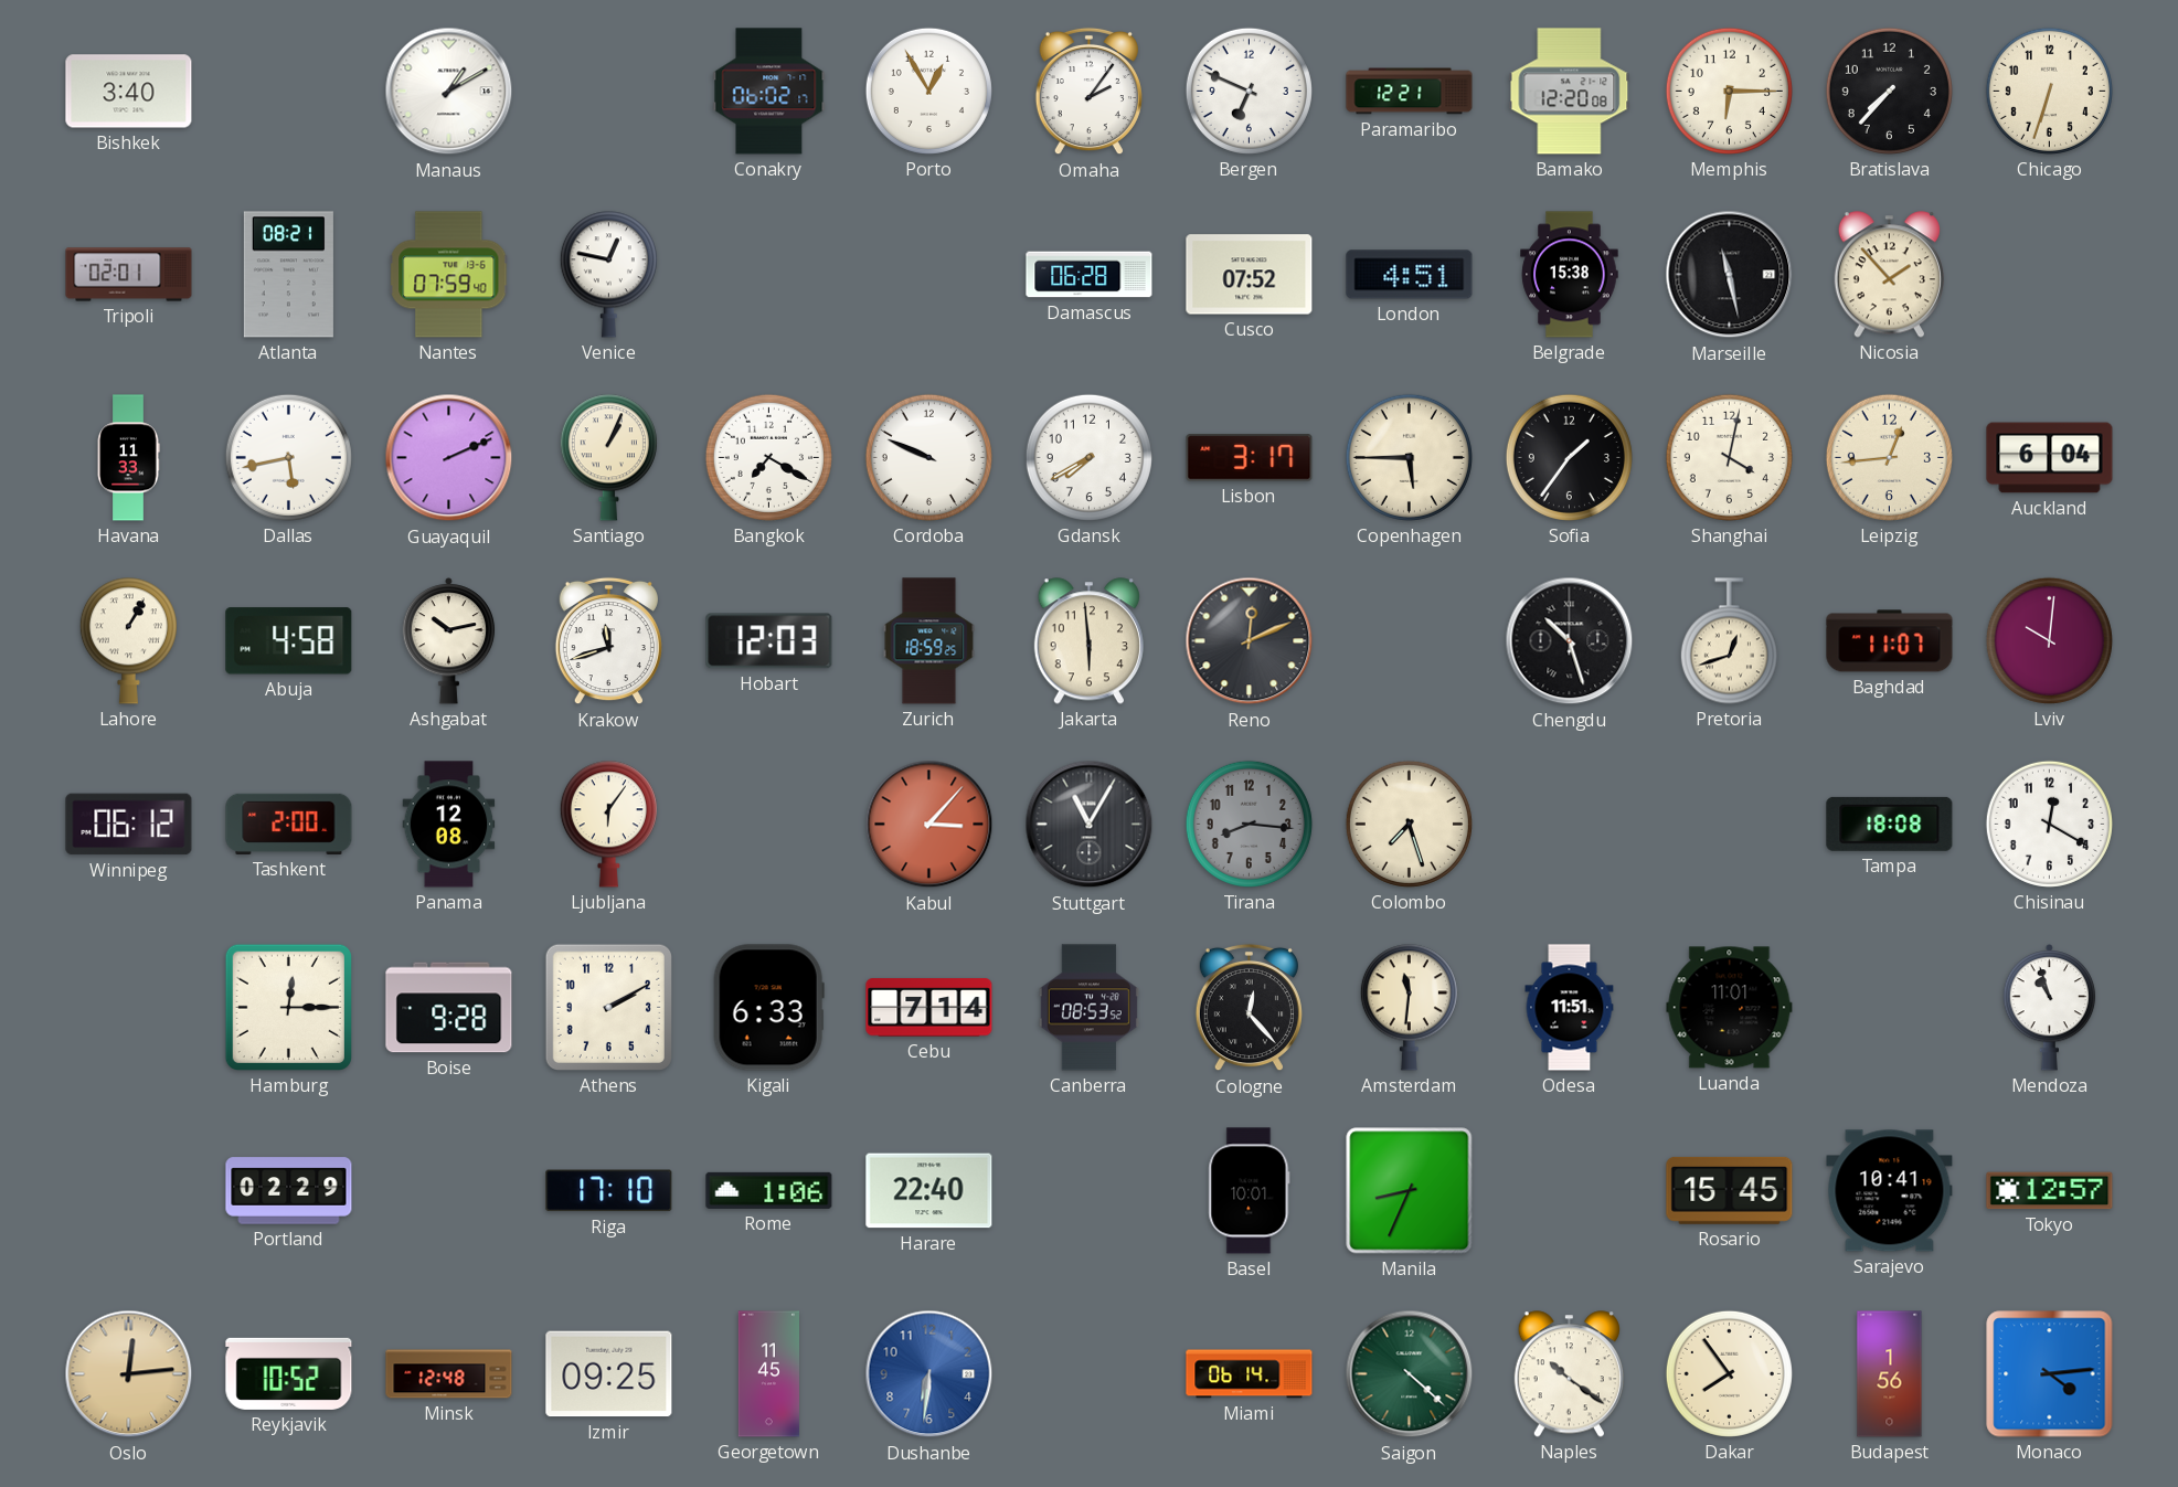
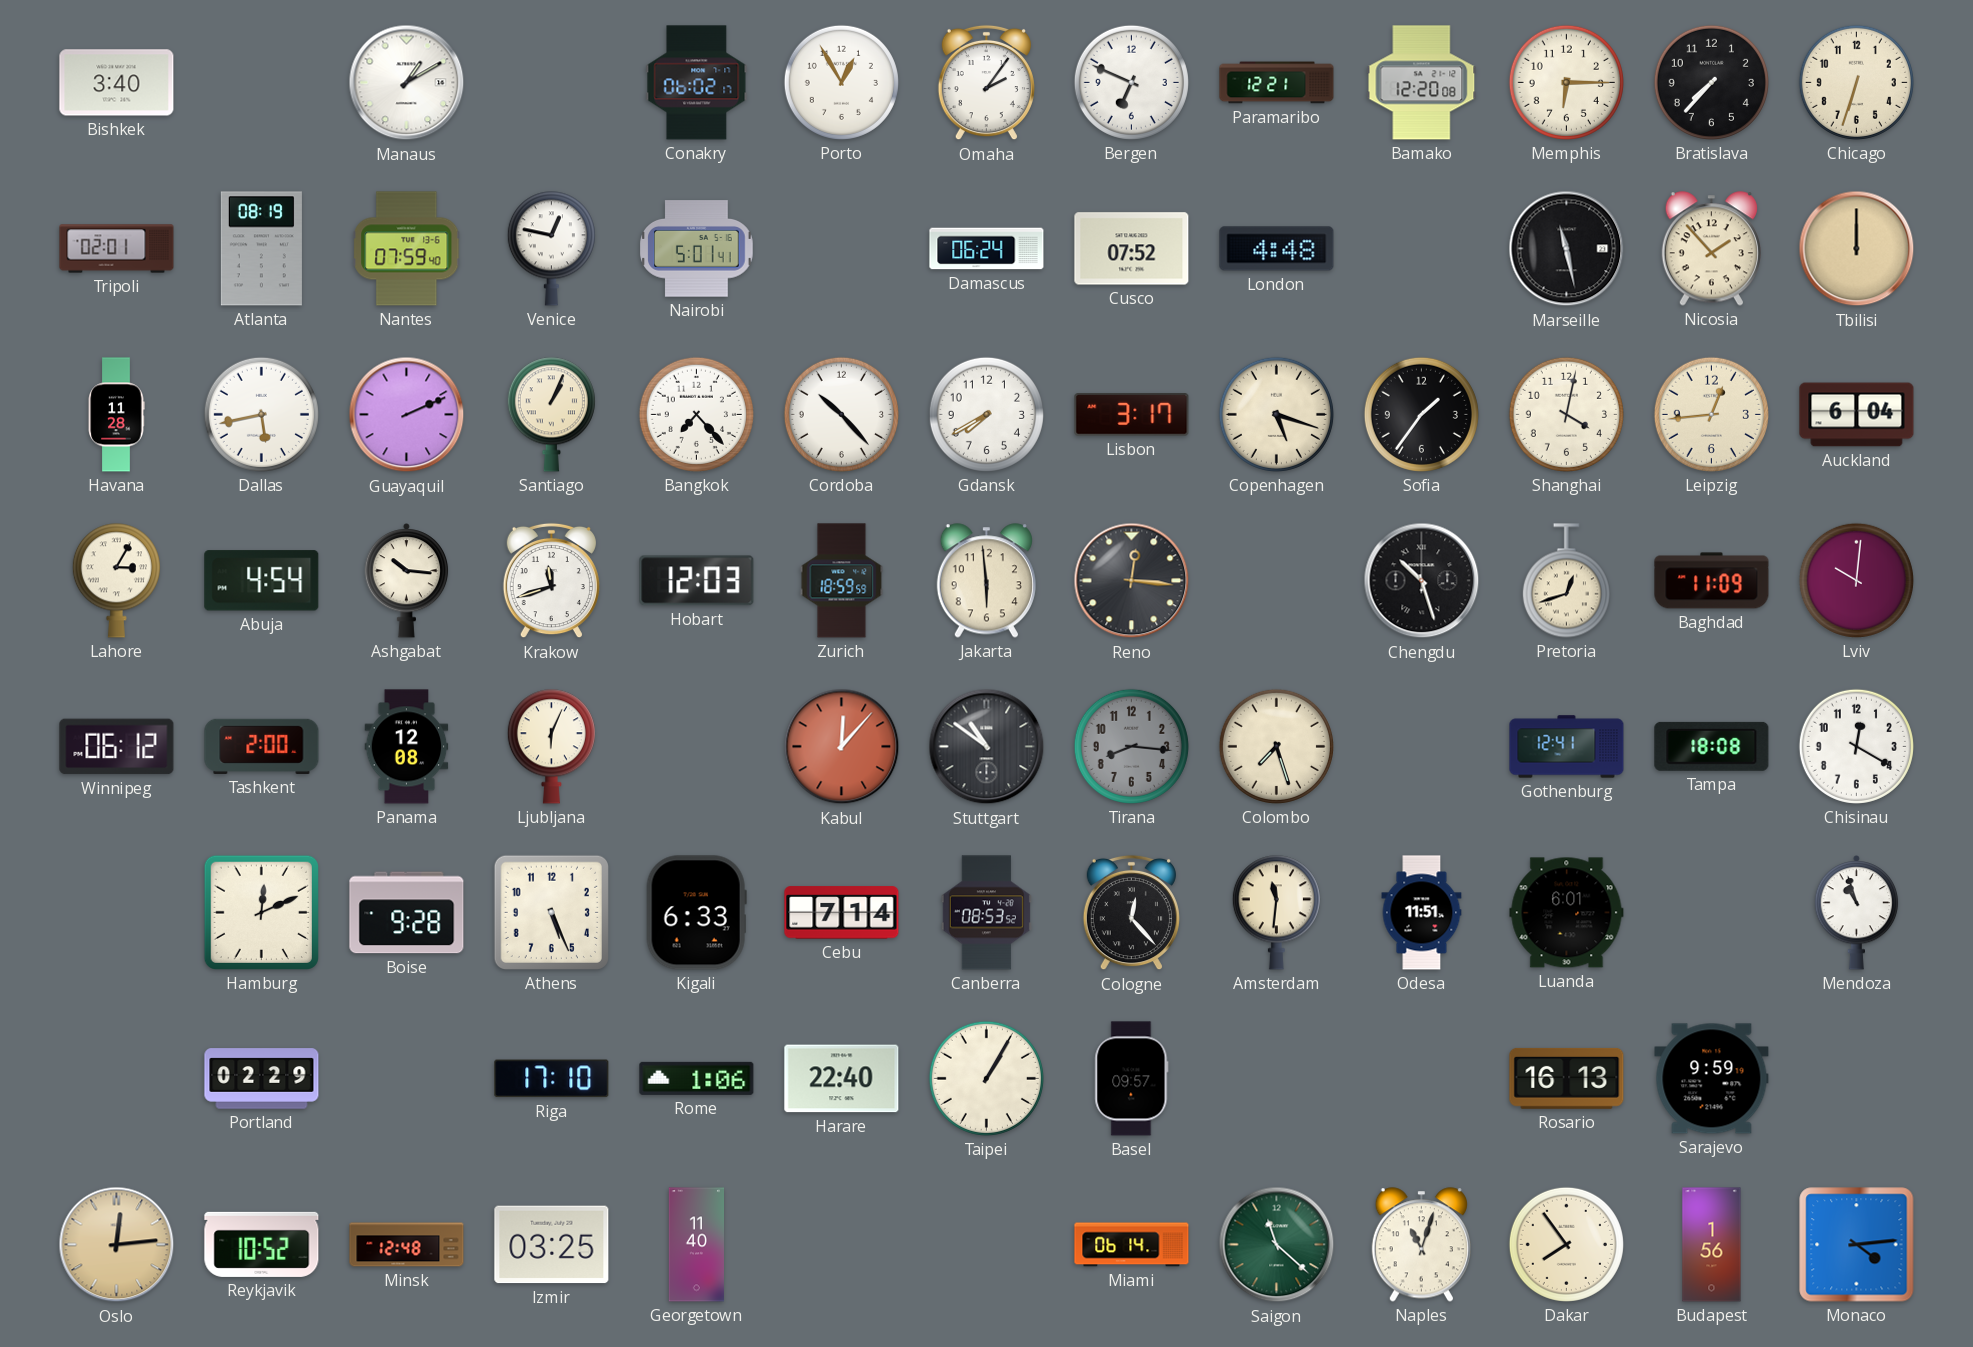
Atlanta: 08:21 -> 08:19
Nairobi: none -> 5:01
Damascus: 06:28 -> 06:24
London: 4:51 -> 4:48
Belgrade: 15:38 -> none
Tbilisi: none -> 12:00
Havana: 11:33 -> 11:28
Bangkok: 7:20 -> 7:23
Cordoba: 9:49 -> 10:23
Copenhagen: 5:45 -> 5:18
Lahore: 1:05 -> 3:05
Abuja: 4:58 -> 4:54
Ashgabat: 10:13 -> 10:16
Zurich: 18:59:25 -> 18:59:59
Reno: 12:11 -> 12:16
Baghdad: 11:07 -> 11:09
Ljubljana: 6:06 -> 6:04
Kabul: 3:07 -> 12:07
Stuttgart: 11:05 -> 10:51
Gothenburg: none -> 12:41
Hamburg: 12:15 -> 12:11
Athens: 2:10 -> 5:26
Luanda: 11:01 -> 6:01
Taipei: none -> 1:05
Basel: 10:01 -> 09:57
Manila: 8:34 -> none
Rosario: 15:45 -> 16:13
Sarajevo: 10:41 -> 9:59
Tokyo: 12:57 -> none
Izmir: 09:25 -> 03:25
Georgetown: 11:45 -> 11:40
Dushanbe: 6:31 -> none
Saigon: 4:22 -> 11:22
Naples: 10:21 -> 11:03
